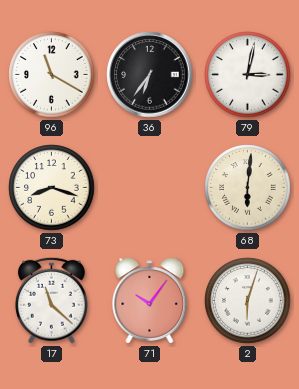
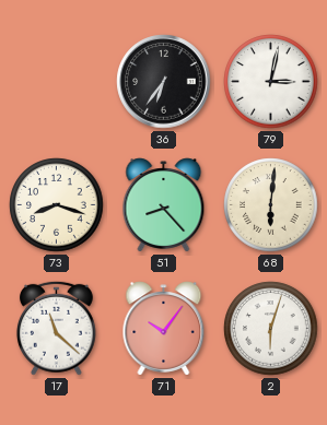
96: 11:20 -> none
51: none -> 8:23
